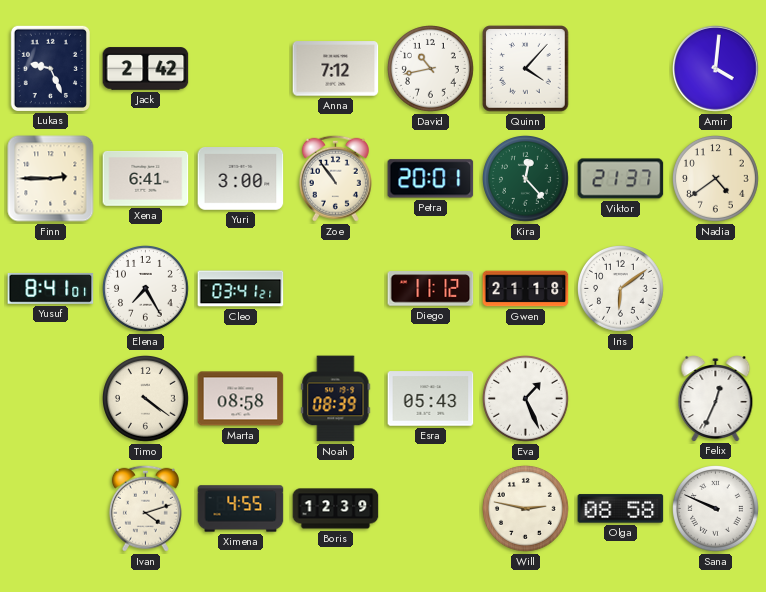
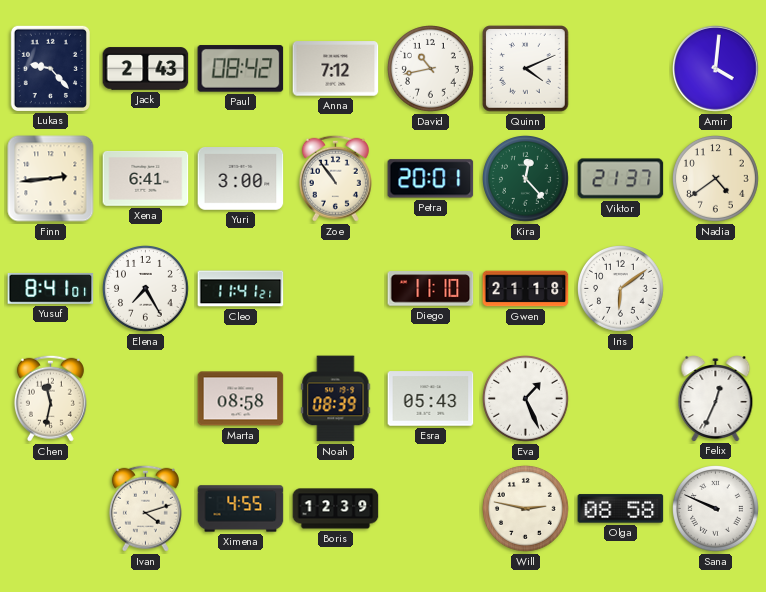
Lukas: 9:26 -> 9:23
Jack: 2:42 -> 2:43
Paul: none -> 08:42
Quinn: 4:07 -> 4:11
Finn: 2:45 -> 2:44
Cleo: 03:41 -> 11:41
Diego: 11:12 -> 11:10
Chen: none -> 11:32
Timo: 4:21 -> none
